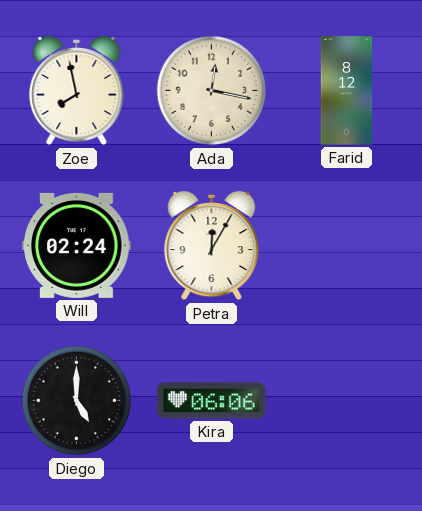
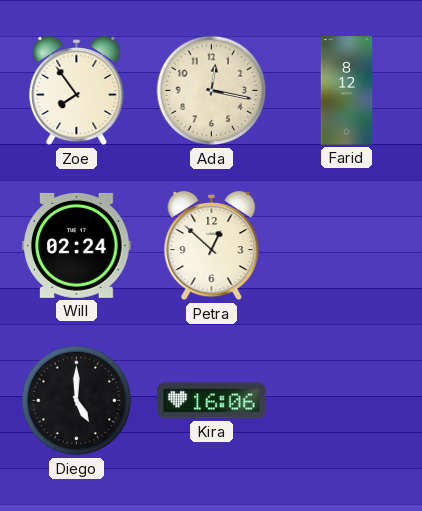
Zoe: 7:58 -> 7:54
Petra: 12:05 -> 12:52
Kira: 06:06 -> 16:06
